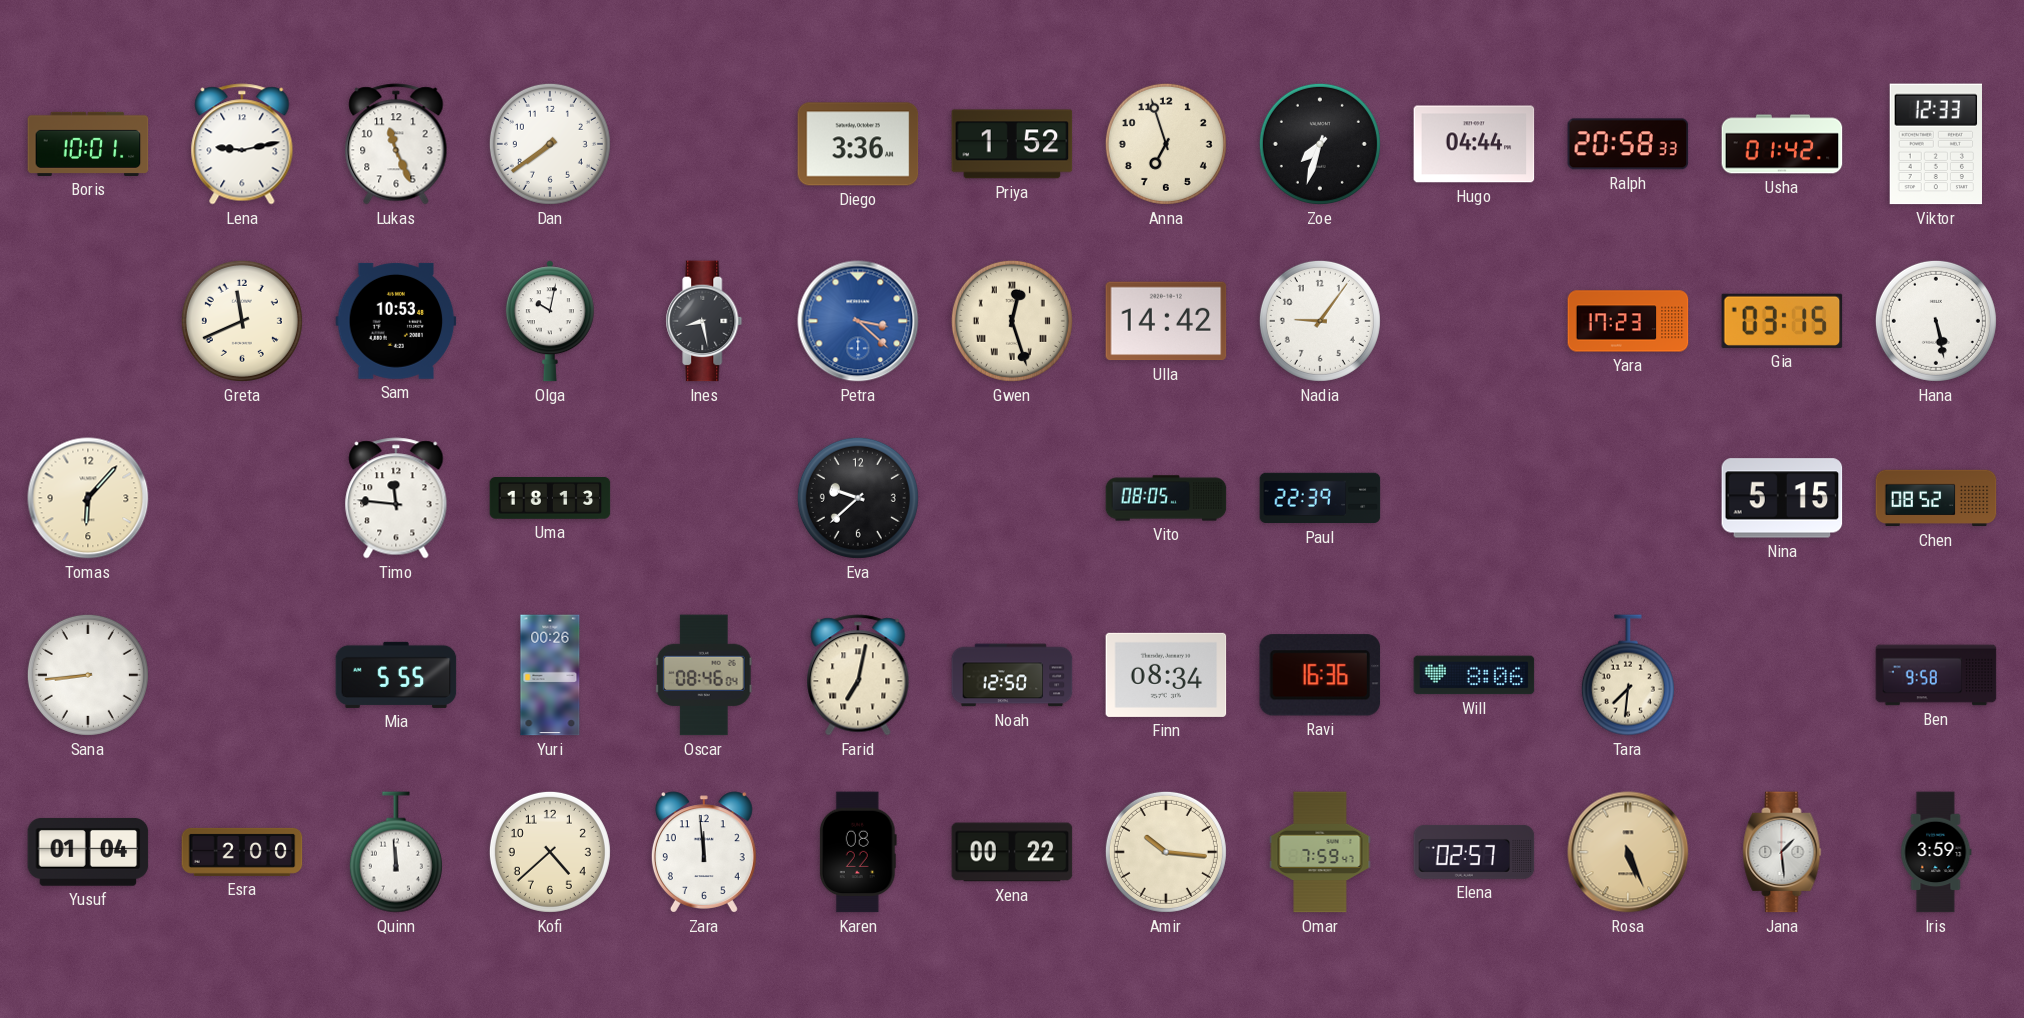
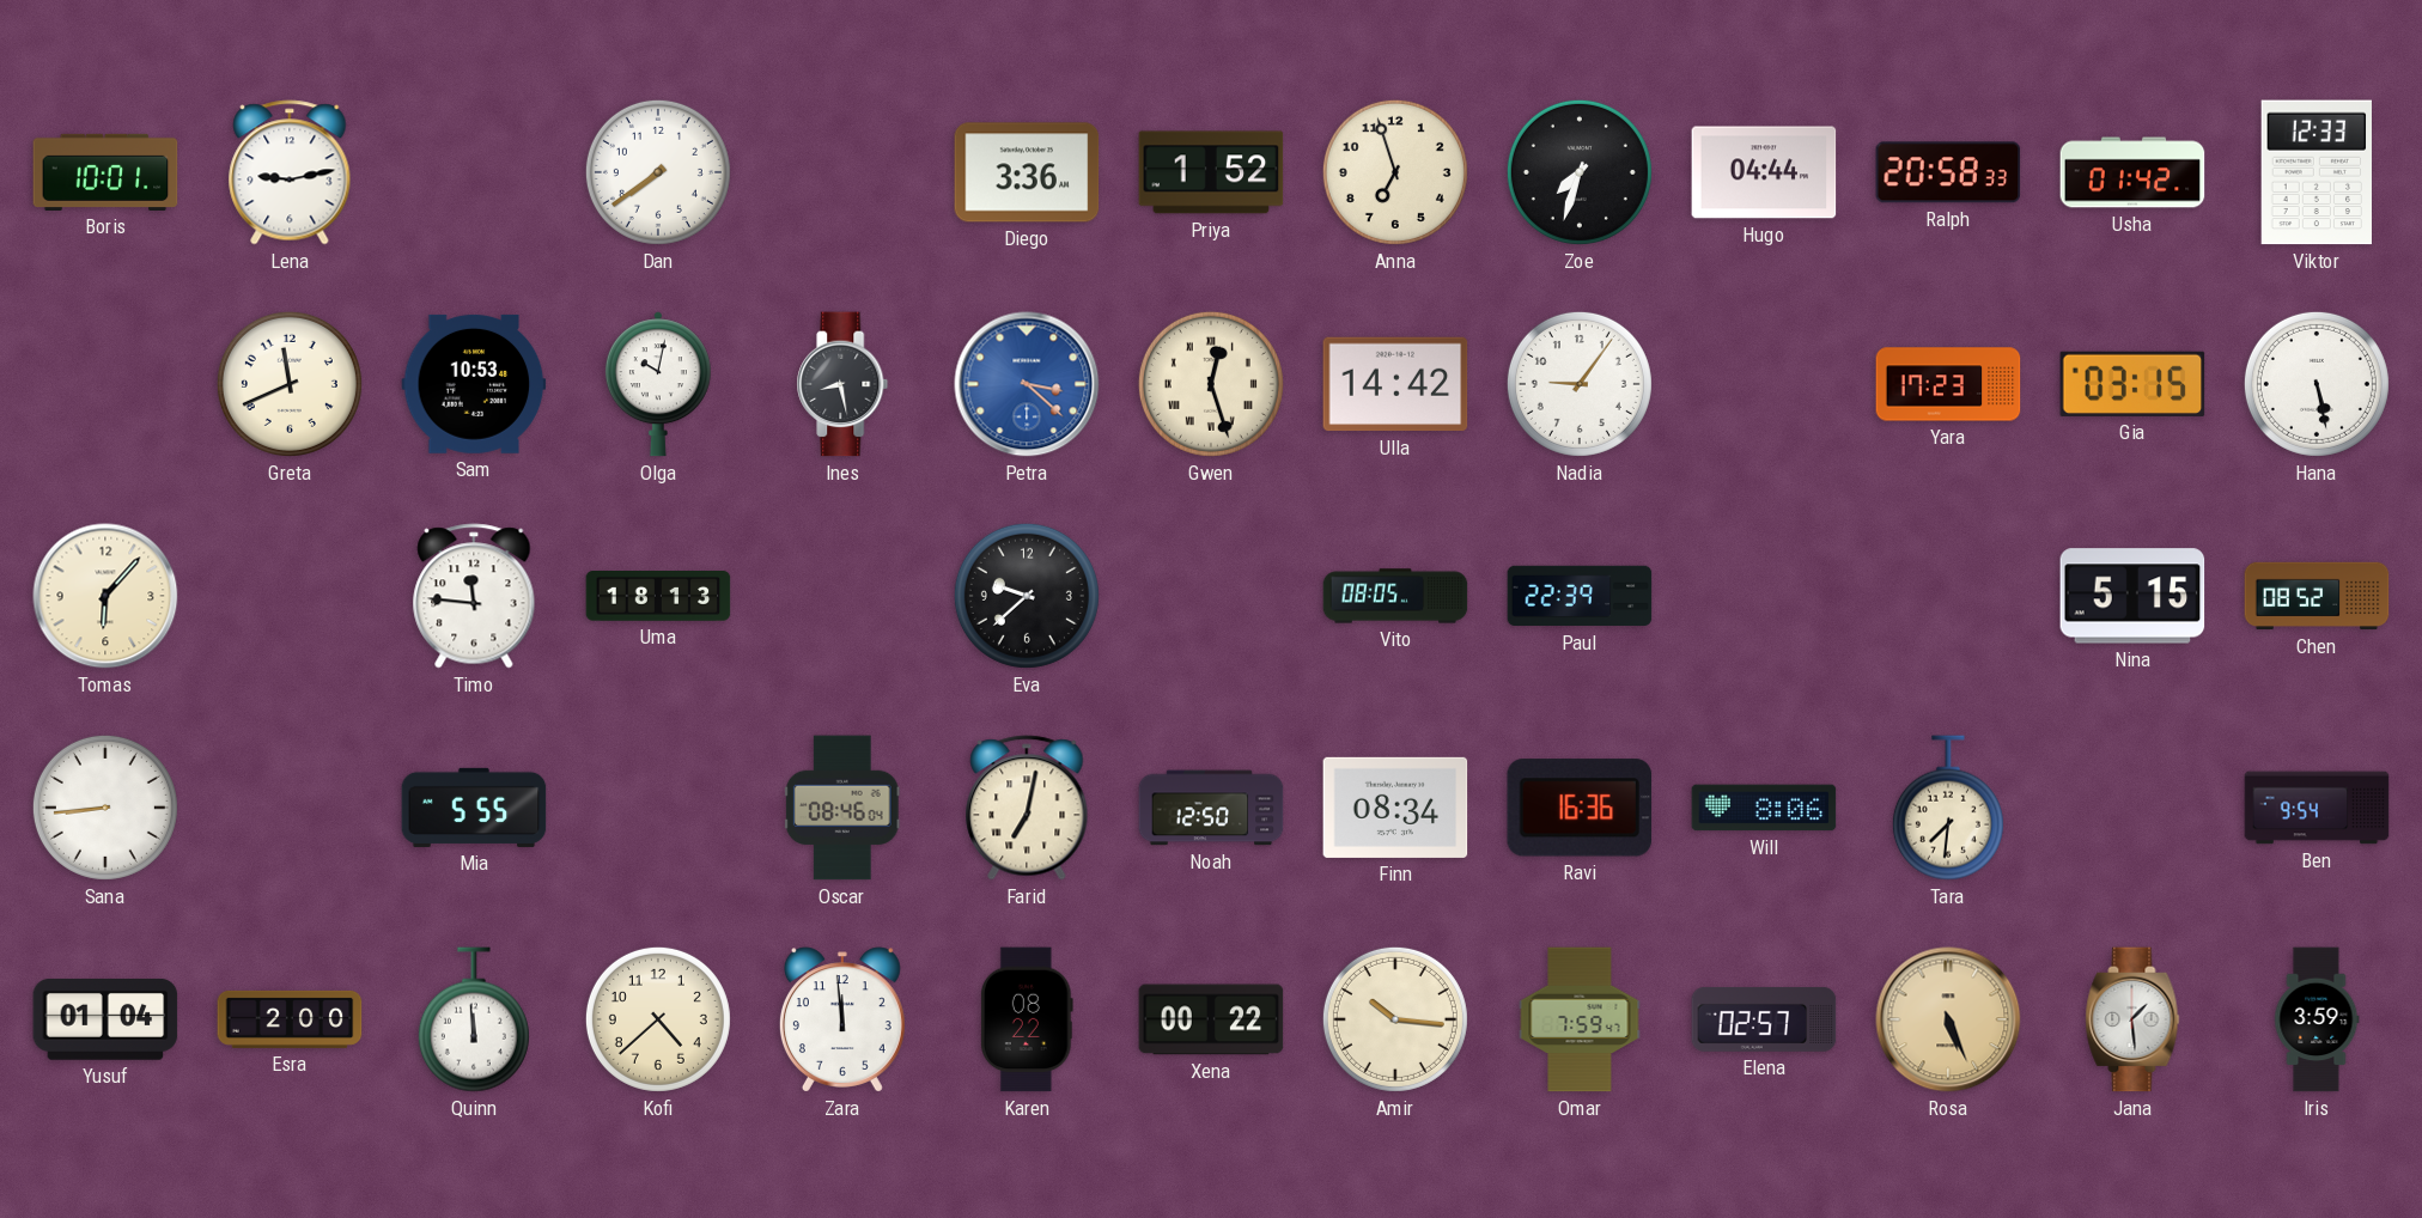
Lukas: 11:26 -> none
Yuri: 00:26 -> none
Ben: 9:58 -> 9:54
